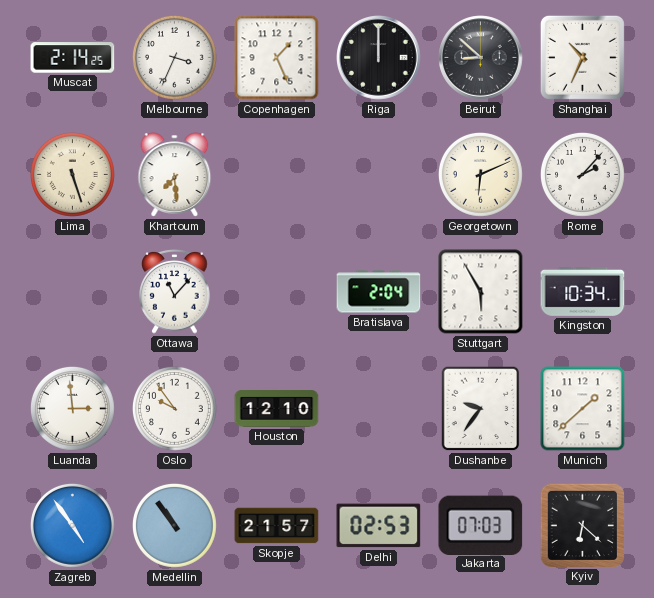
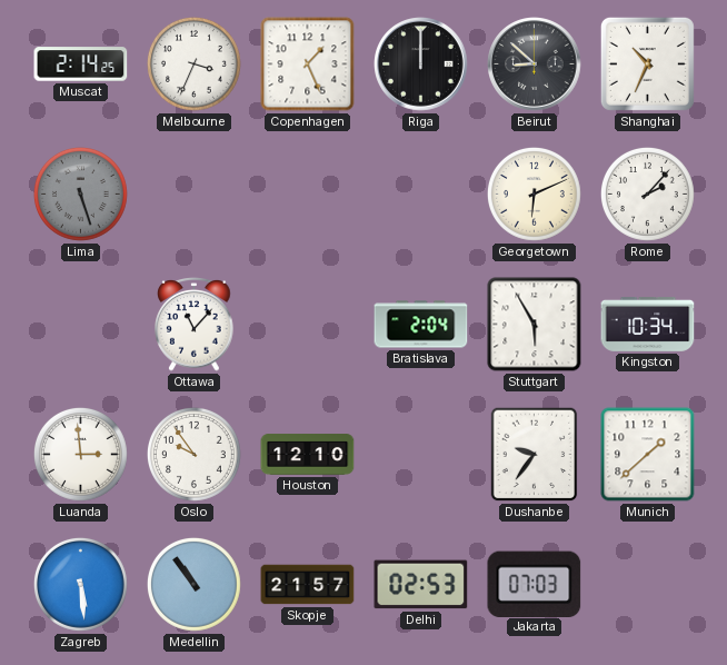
Lima dial: cream -> grey
Khartoum: 7:29 -> none
Zagreb: 4:54 -> 5:29
Kyiv: 6:22 -> none
